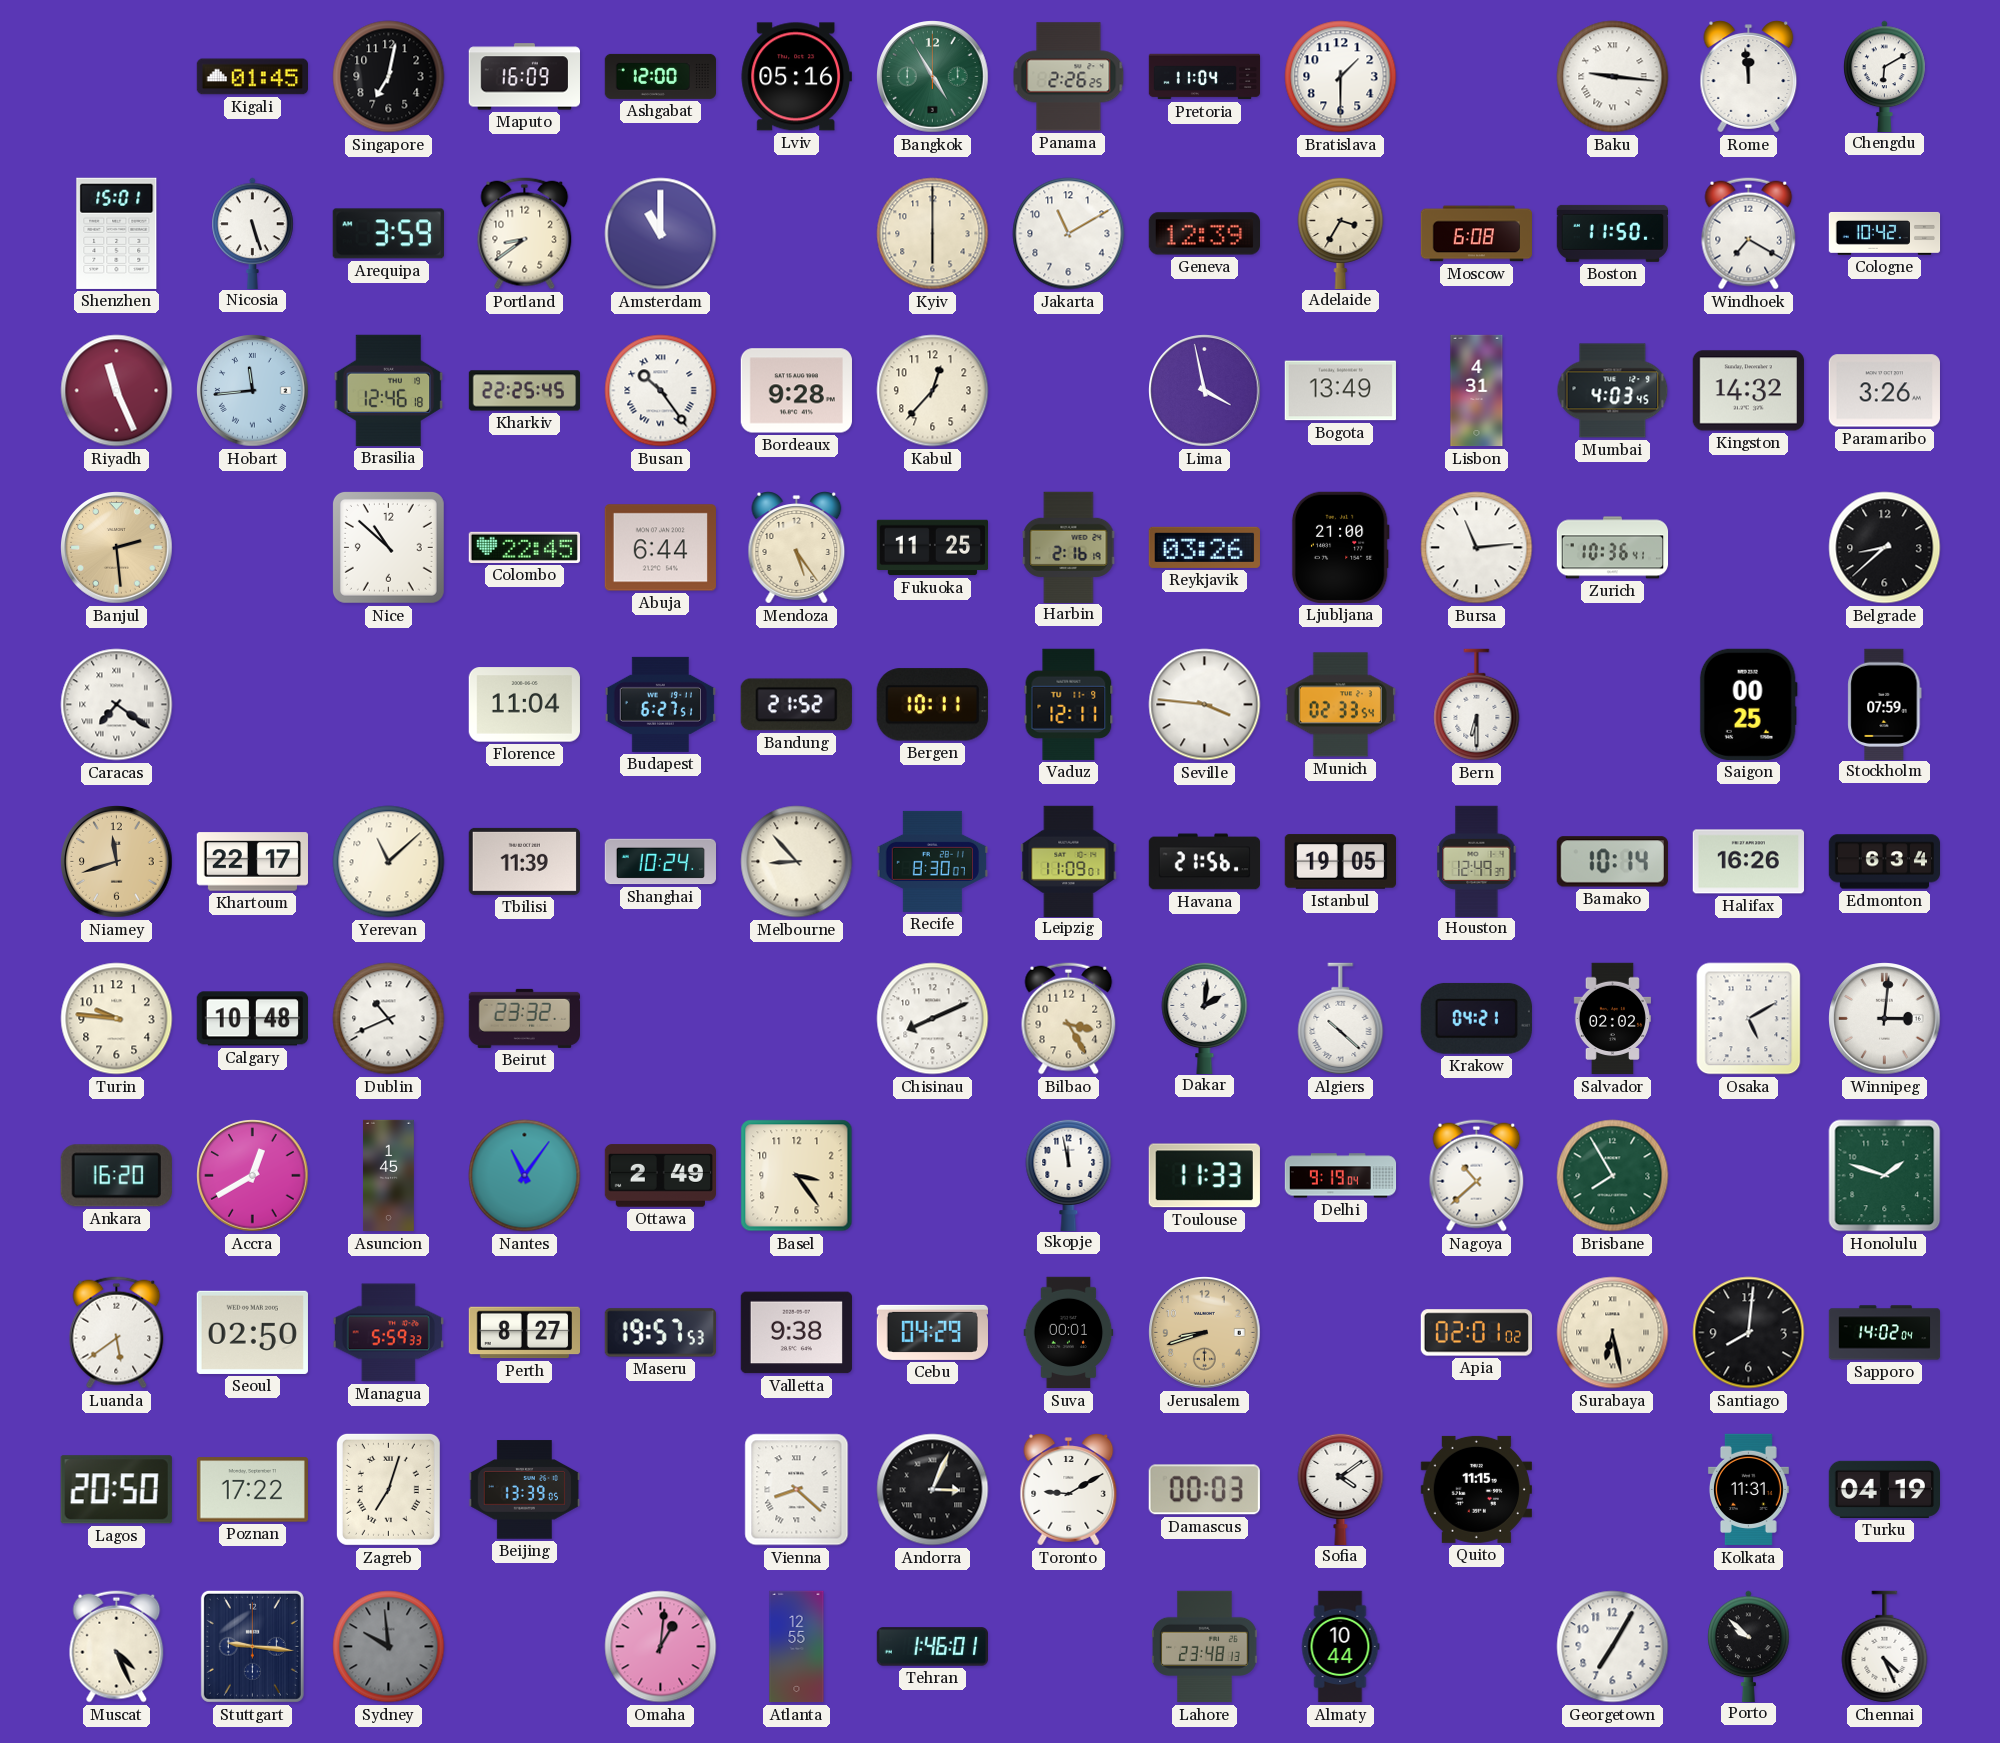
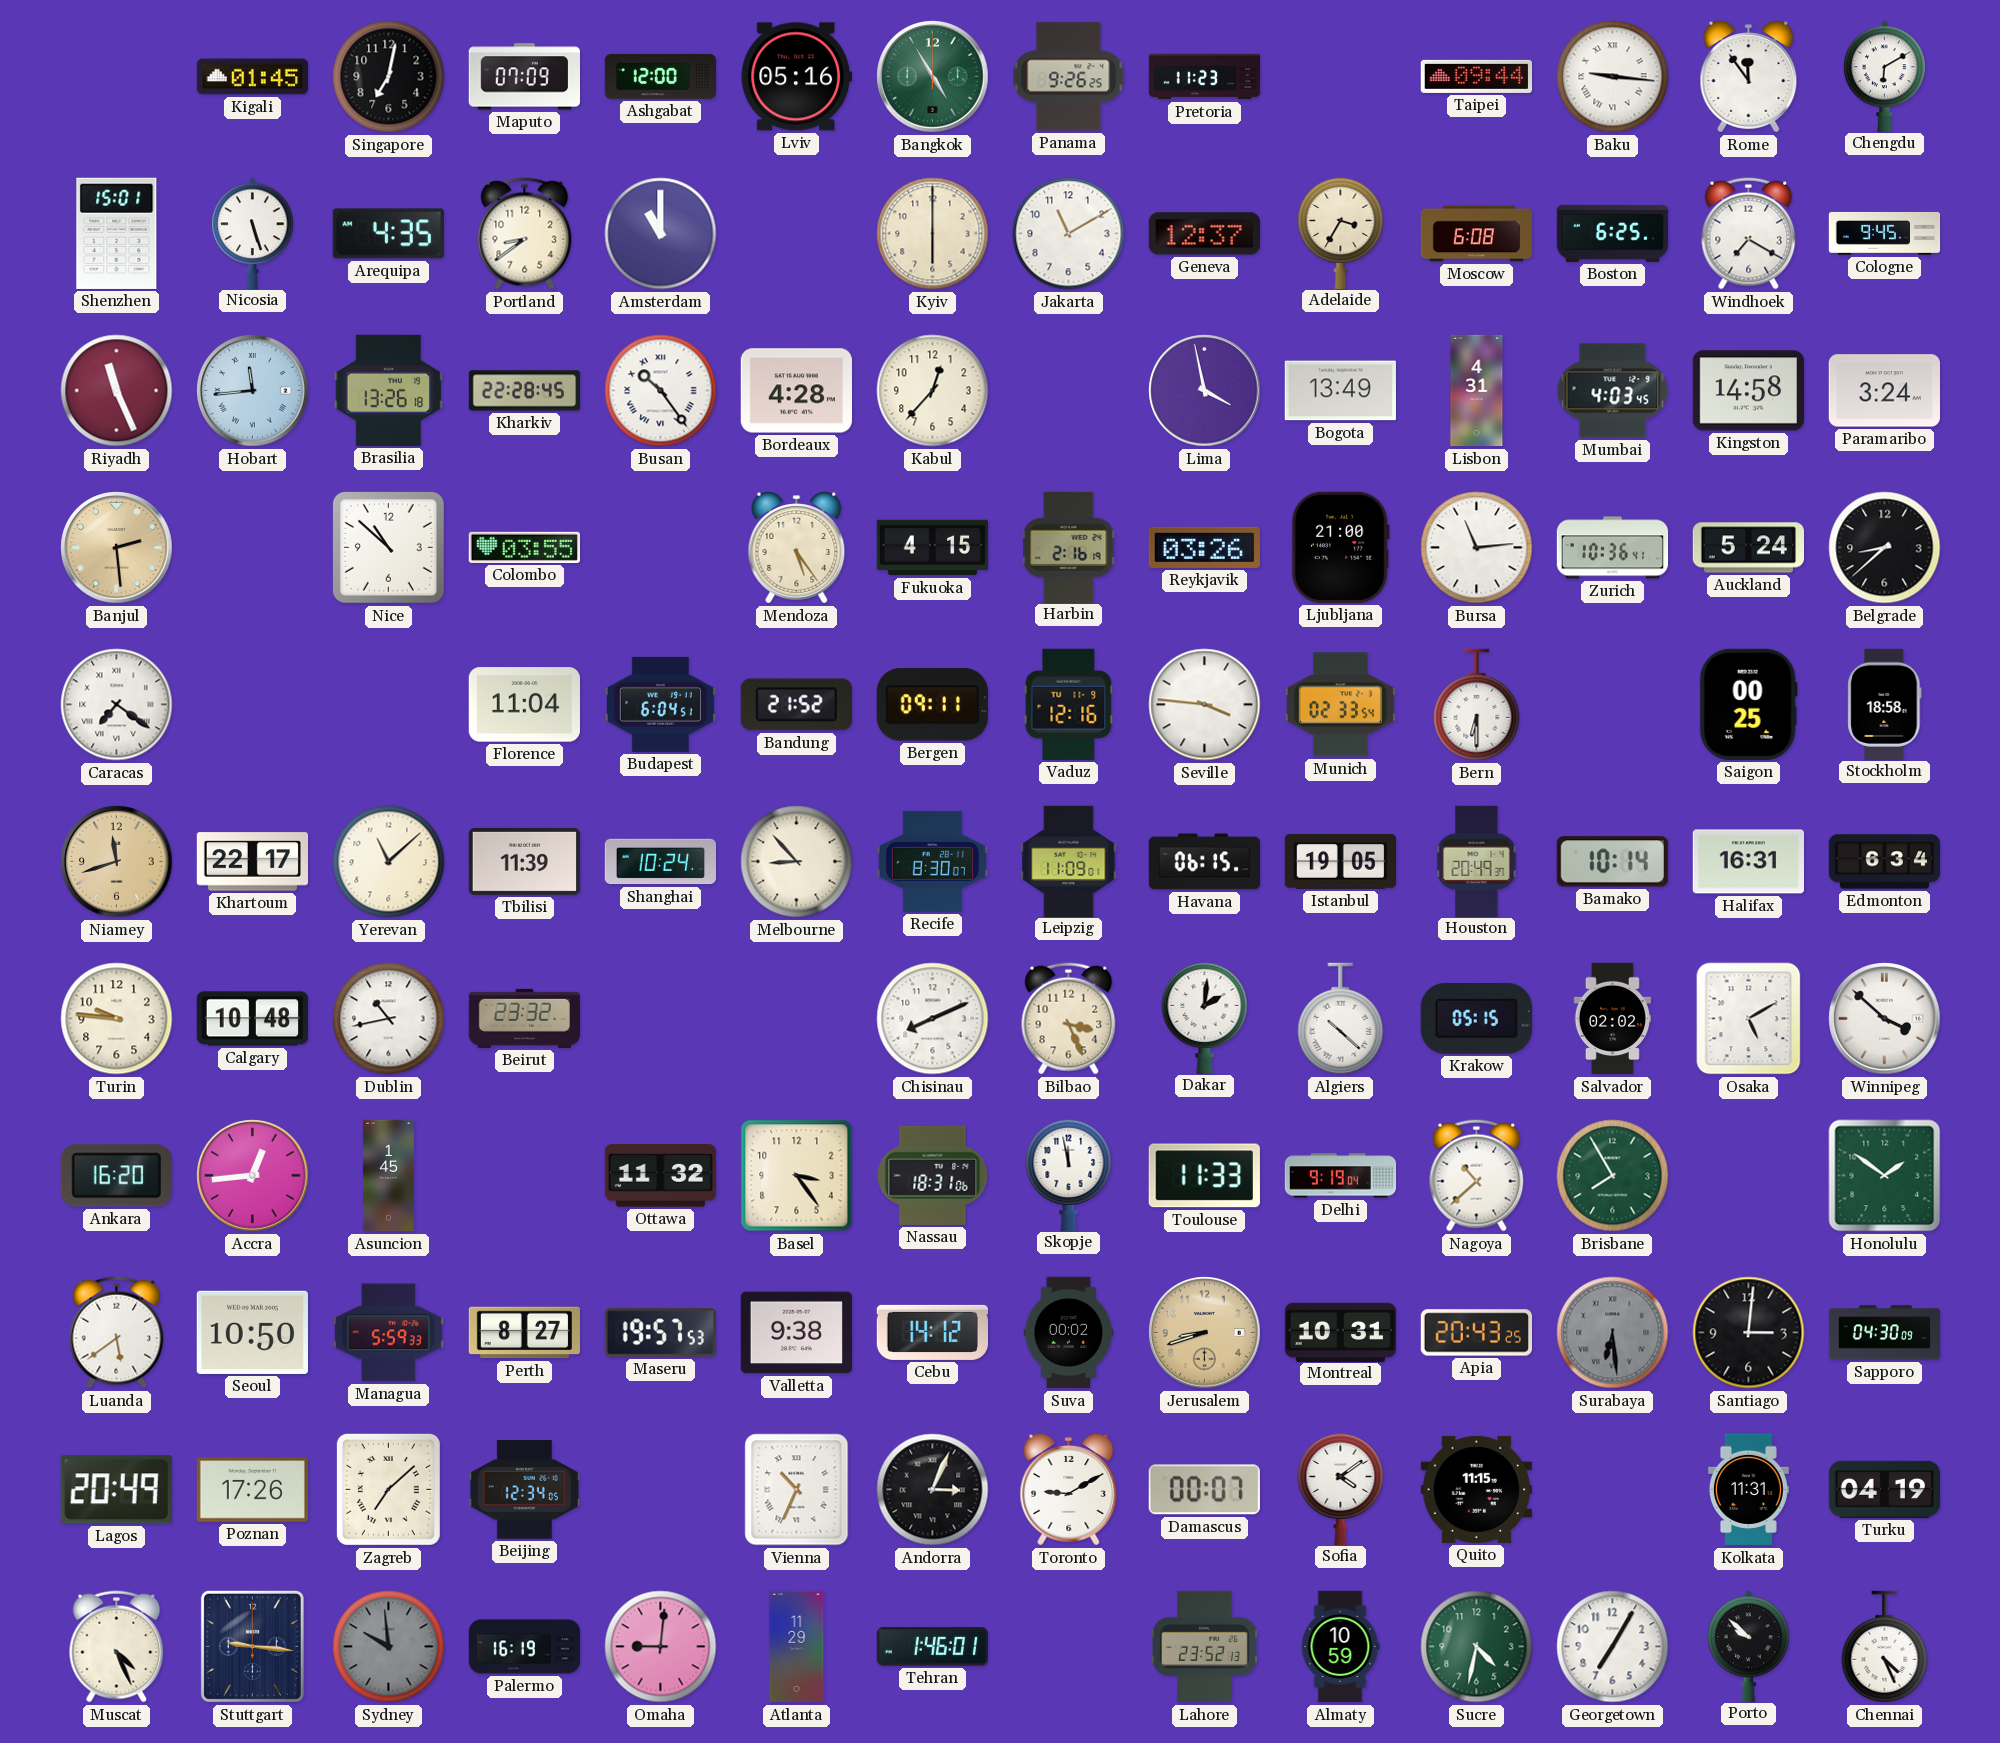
Maputo: 16:09 -> 07:09
Panama: 2:26 -> 9:26
Pretoria: 11:04 -> 11:23
Bratislava: 1:30 -> none
Taipei: none -> 09:44
Rome: 11:59 -> 11:54
Arequipa: 3:59 -> 4:35
Geneva: 12:39 -> 12:37
Boston: 11:50 -> 6:25
Cologne: 10:42 -> 9:45
Brasilia: 12:46 -> 13:26
Kharkiv: 22:25 -> 22:28
Bordeaux: 9:28 -> 4:28
Kingston: 14:32 -> 14:58
Paramaribo: 3:26 -> 3:24
Colombo: 22:45 -> 03:55
Abuja: 6:44 -> none
Fukuoka: 11:25 -> 4:15
Auckland: none -> 5:24
Budapest: 6:27 -> 6:04
Bergen: 10:11 -> 09:11
Vaduz: 12:11 -> 12:16
Stockholm: 07:59 -> 18:58
Havana: 21:56 -> 06:15
Houston: 12:49 -> 20:49
Halifax: 16:26 -> 16:31
Dublin: 10:41 -> 10:43
Bilbao: 3:25 -> 3:26
Krakow: 04:21 -> 05:15
Winnipeg: 3:01 -> 3:52
Accra: 12:40 -> 12:44
Nantes: 11:06 -> none
Ottawa: 2:49 -> 11:32
Nassau: none -> 18:31
Honolulu: 1:48 -> 1:51
Seoul: 02:50 -> 10:50
Cebu: 04:29 -> 14:12
Suva: 00:01 -> 00:02
Montreal: none -> 10:31
Apia: 02:01 -> 20:43
Surabaya: 6:28 -> 6:29
Surabaya dial: cream -> grey
Santiago: 8:01 -> 3:01
Sapporo: 14:02 -> 04:30
Lagos: 20:50 -> 20:49
Poznan: 17:22 -> 17:26
Zagreb: 7:03 -> 7:08
Beijing: 13:39 -> 12:34
Vienna: 8:22 -> 10:34
Damascus: 00:03 -> 00:07
Palermo: none -> 16:19
Omaha: 1:01 -> 9:01
Atlanta: 12:55 -> 11:29
Lahore: 23:48 -> 23:52
Almaty: 10:44 -> 10:59
Sucre: none -> 4:32
